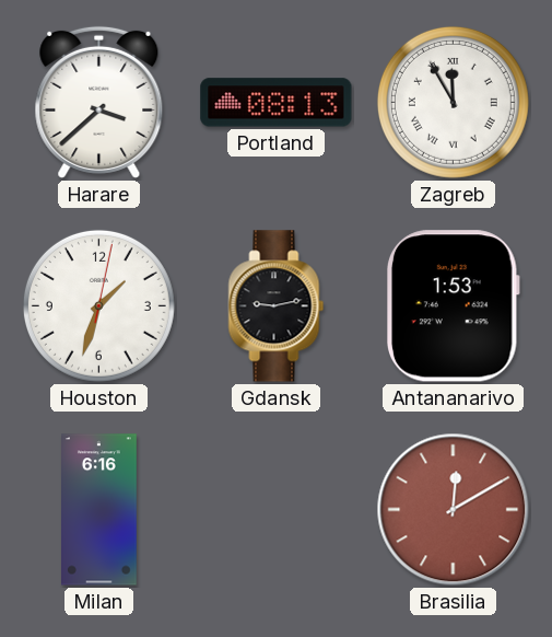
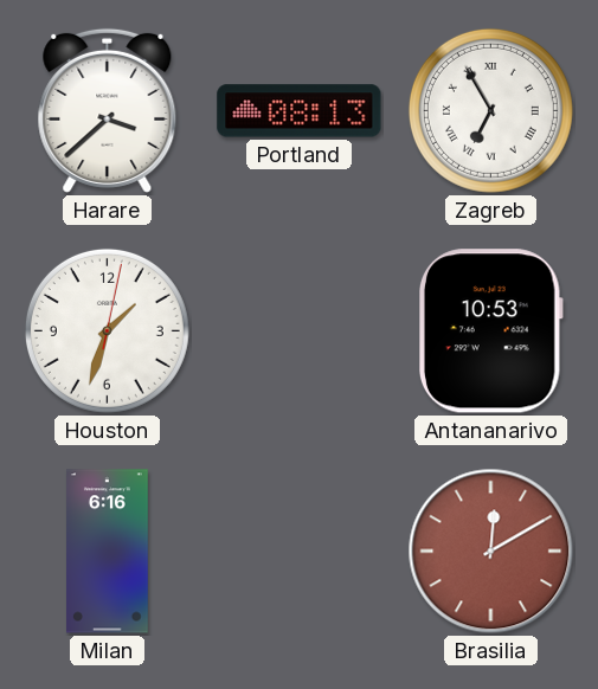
Zagreb: 11:55 -> 6:55
Gdansk: 9:13 -> none
Antananarivo: 1:53 -> 10:53
